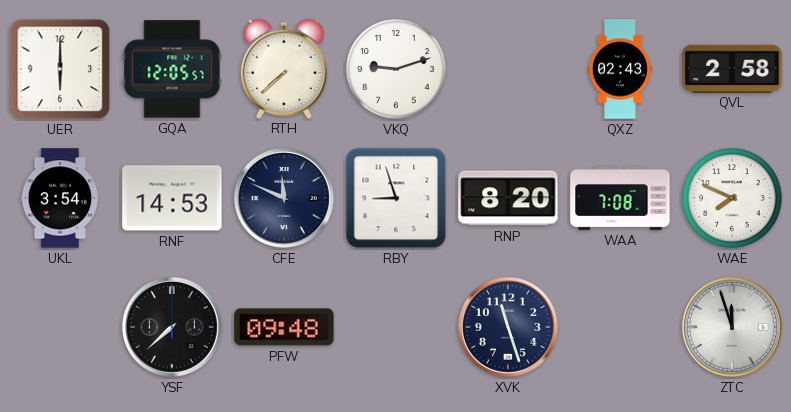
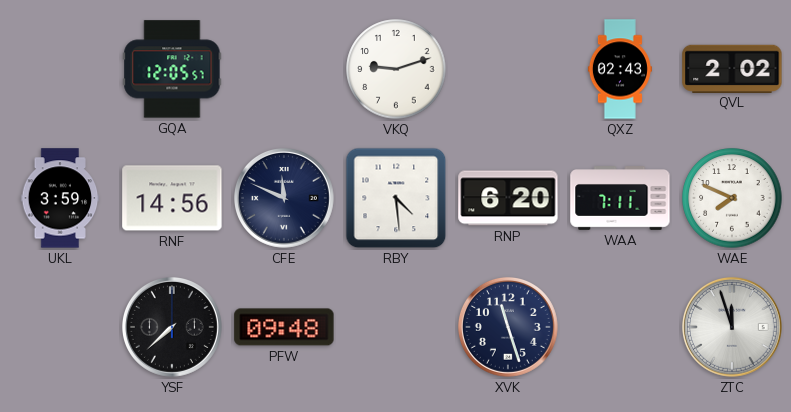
UER: 6:00 -> none
RTH: 7:38 -> none
QVL: 2:58 -> 2:02
UKL: 3:54 -> 3:59
RNF: 14:53 -> 14:56
RBY: 8:57 -> 4:29
RNP: 8:20 -> 6:20
WAA: 7:08 -> 7:11
